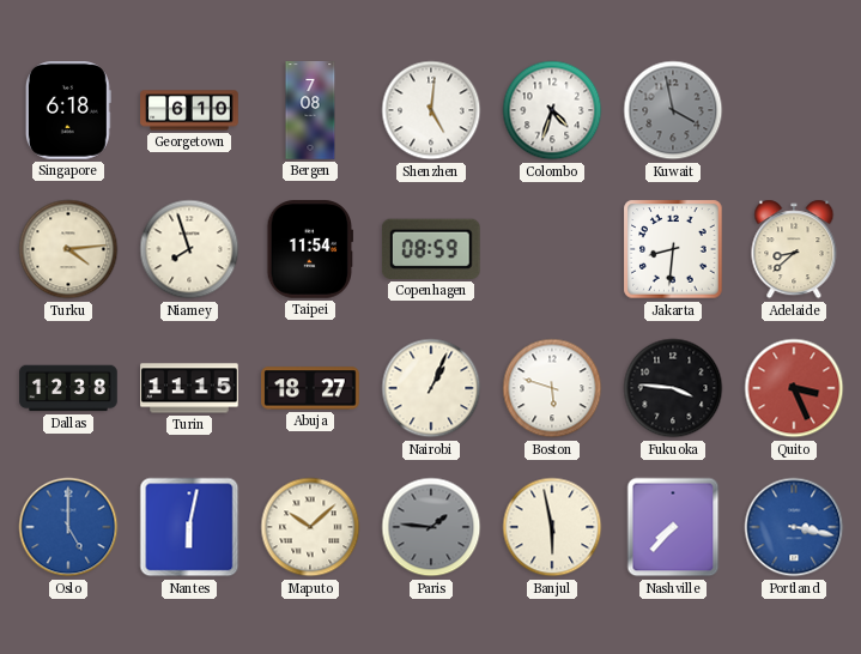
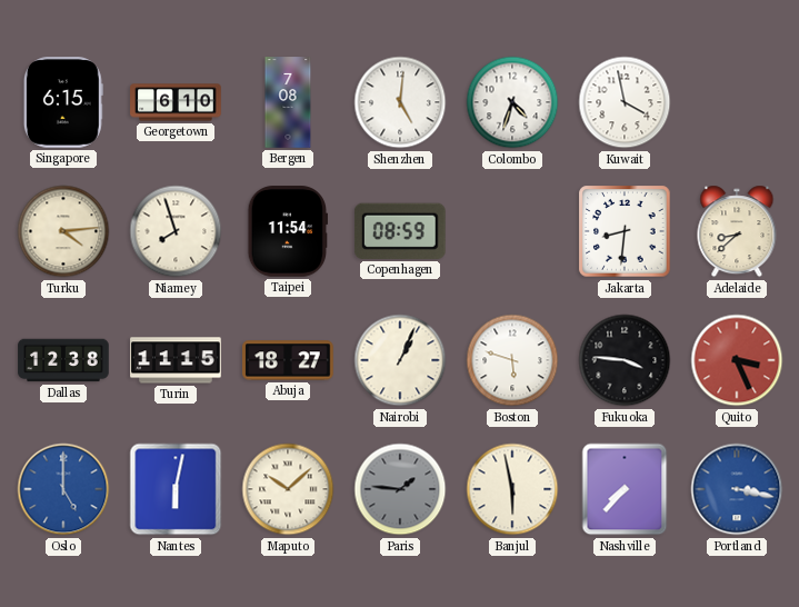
Singapore: 6:18 -> 6:15
Kuwait dial: grey -> white
